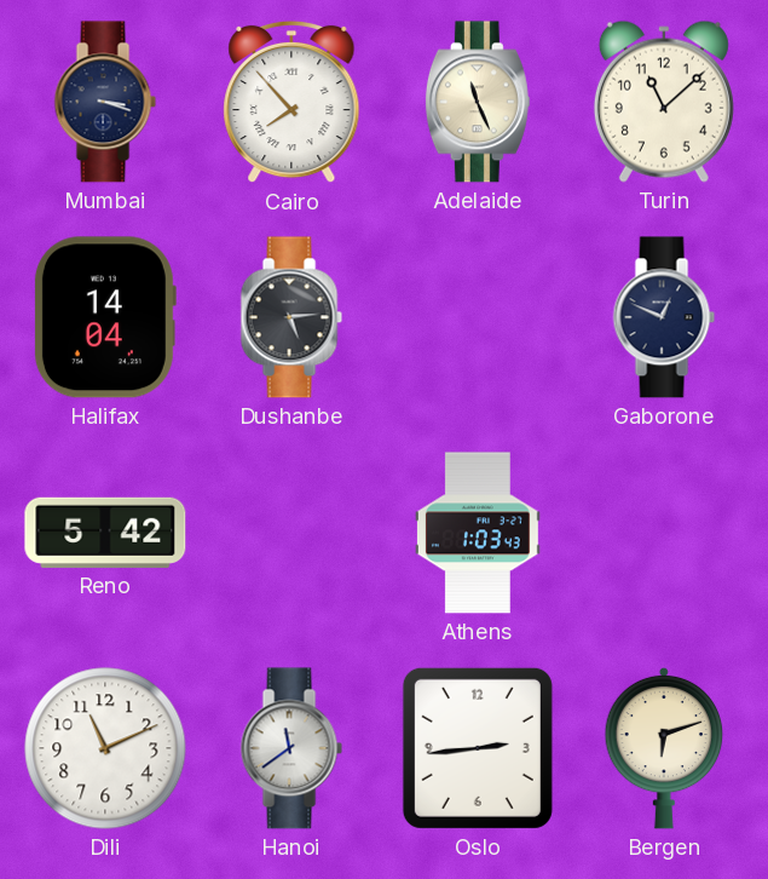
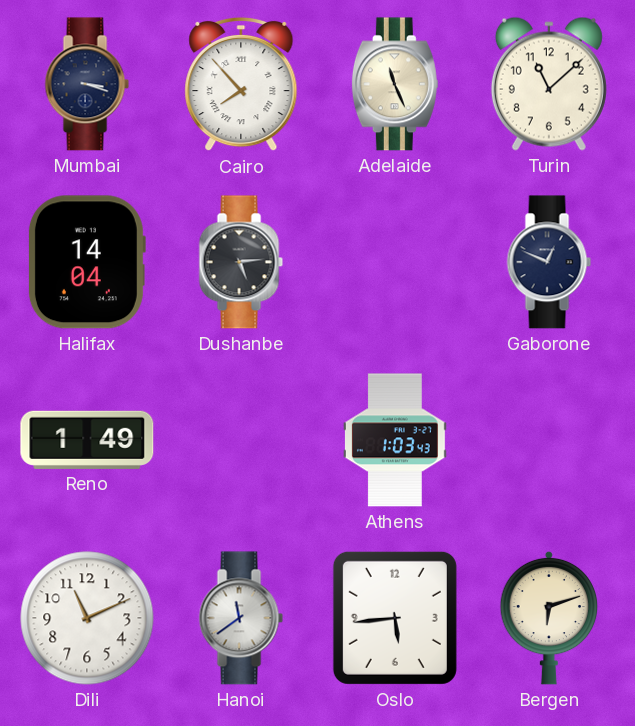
Reno: 5:42 -> 1:49
Oslo: 2:44 -> 5:44
